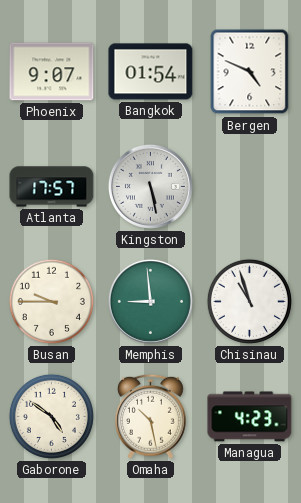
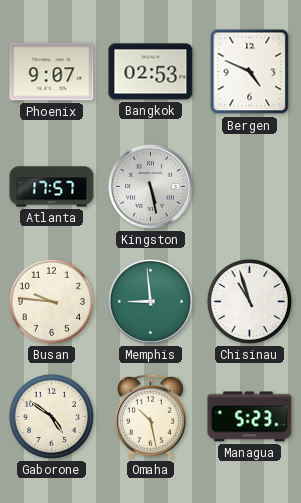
Bangkok: 01:54 -> 02:53
Busan: 9:45 -> 9:46
Managua: 4:23 -> 5:23
